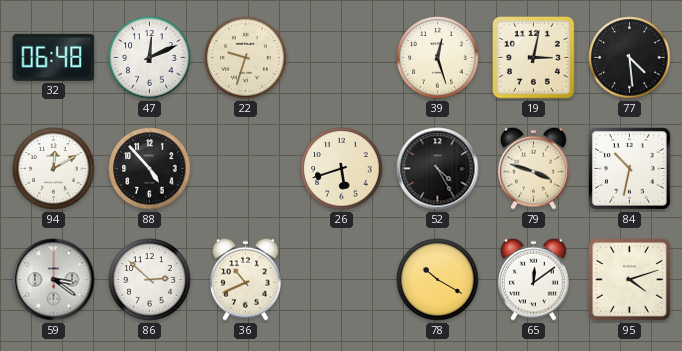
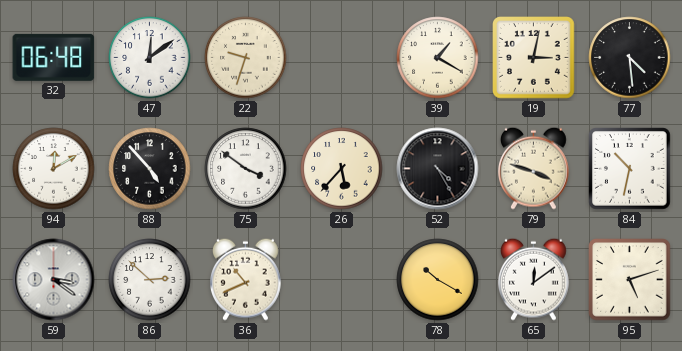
47: 12:11 -> 12:09
39: 12:27 -> 1:20
75: none -> 3:51
26: 5:42 -> 5:37
95: 4:12 -> 5:12
